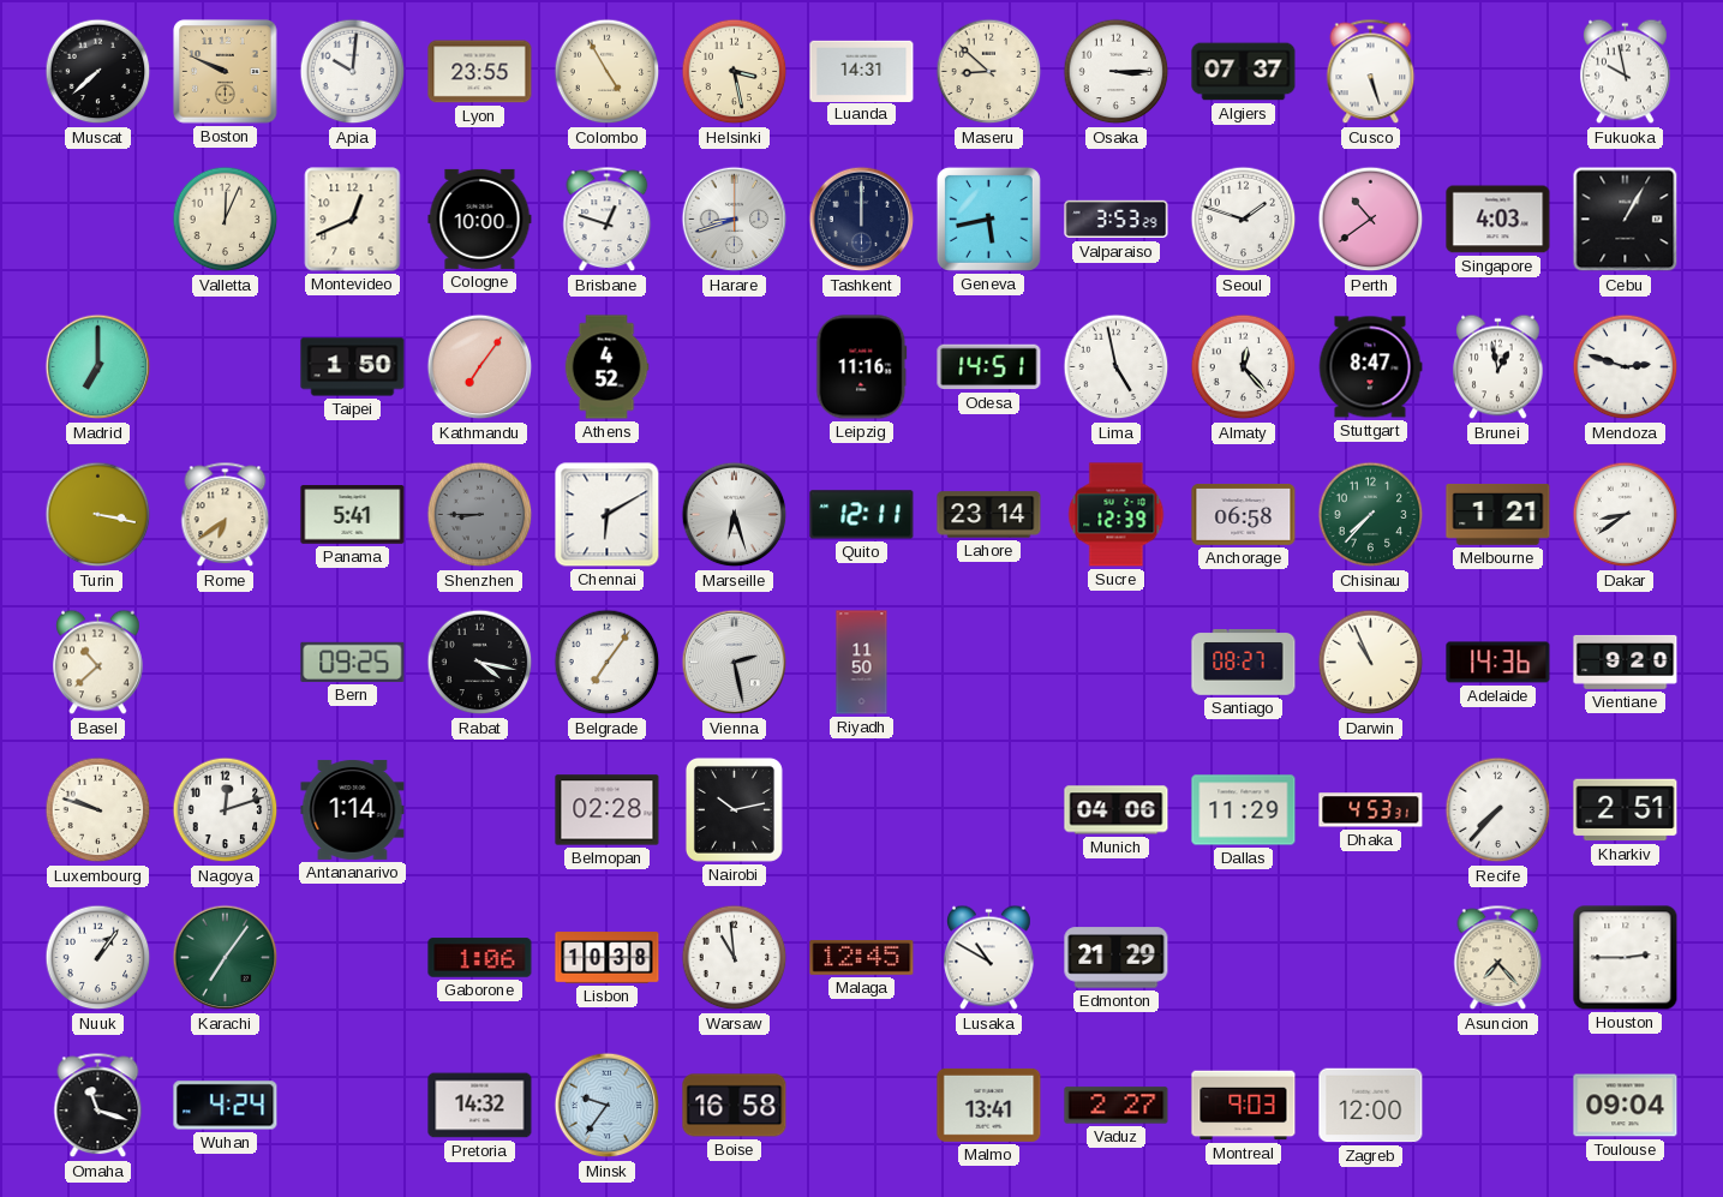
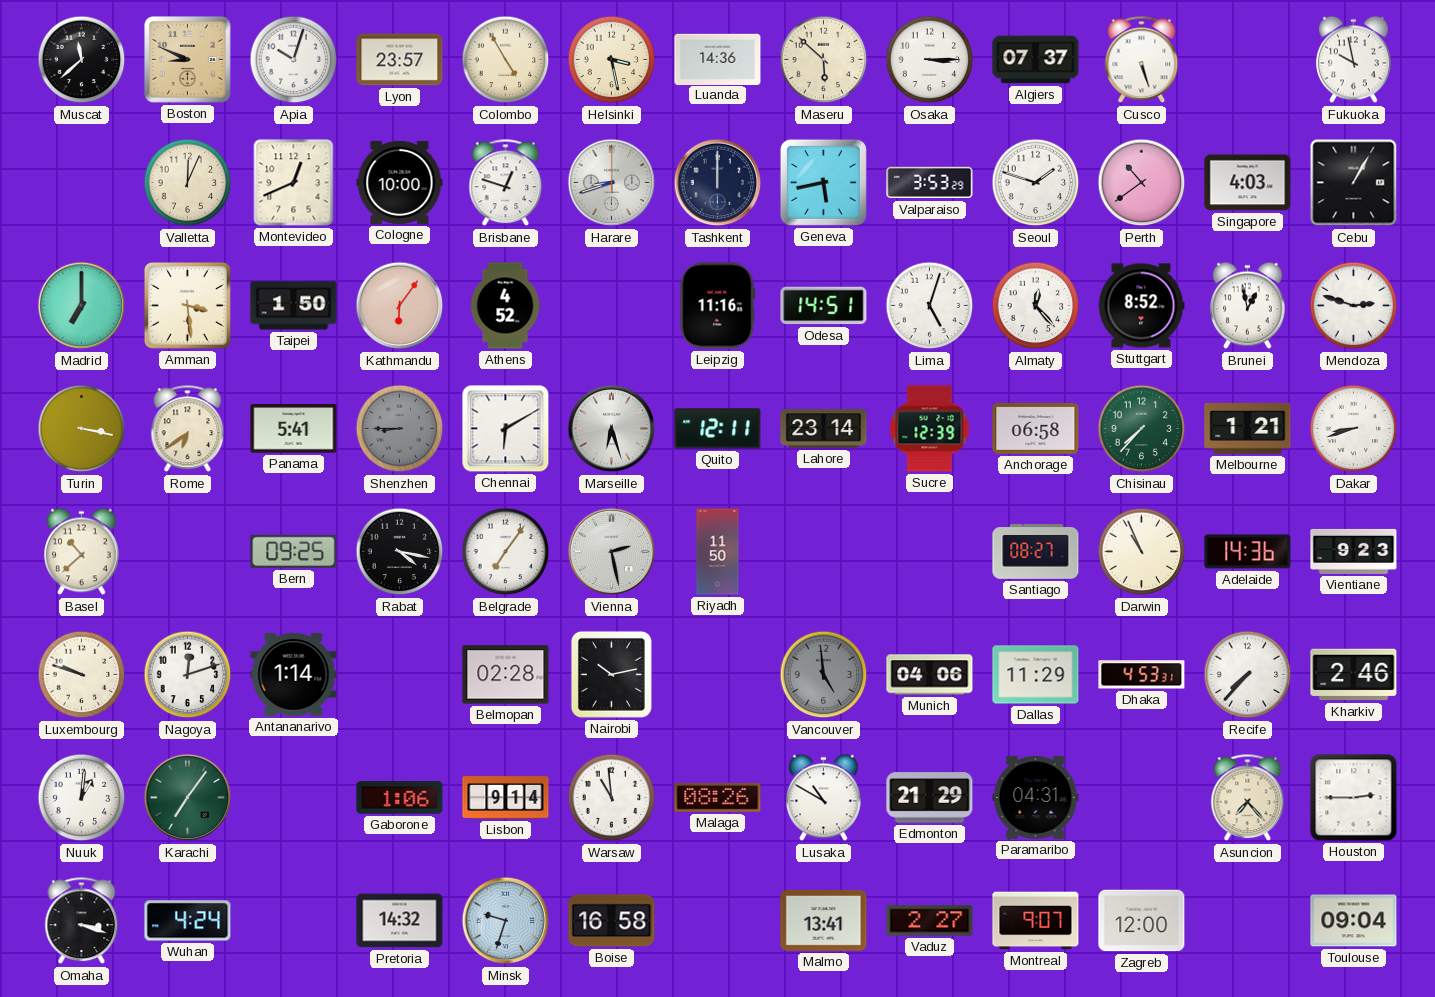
Muscat: 7:38 -> 11:38
Boston: 9:49 -> 8:49
Apia: 10:01 -> 10:03
Lyon: 23:55 -> 23:57
Luanda: 14:31 -> 14:36
Maseru: 8:52 -> 5:52
Amman: none -> 3:29
Kathmandu: 7:06 -> 6:06
Lima: 4:58 -> 5:03
Stuttgart: 8:47 -> 8:52
Dakar: 8:39 -> 8:42
Vientiane: 9:20 -> 9:23
Vancouver: none -> 4:59
Kharkiv: 2:51 -> 2:46
Nuuk: 1:06 -> 1:01
Lisbon: 10:38 -> 9:14
Malaga: 12:45 -> 08:26
Paramaribo: none -> 04:31
Omaha: 11:18 -> 3:18
Minsk: 9:36 -> 9:33
Montreal: 9:03 -> 9:07
